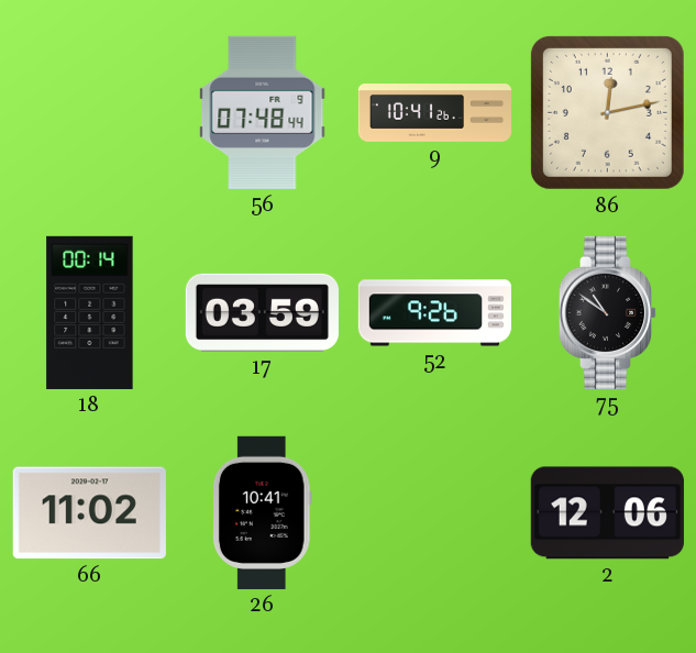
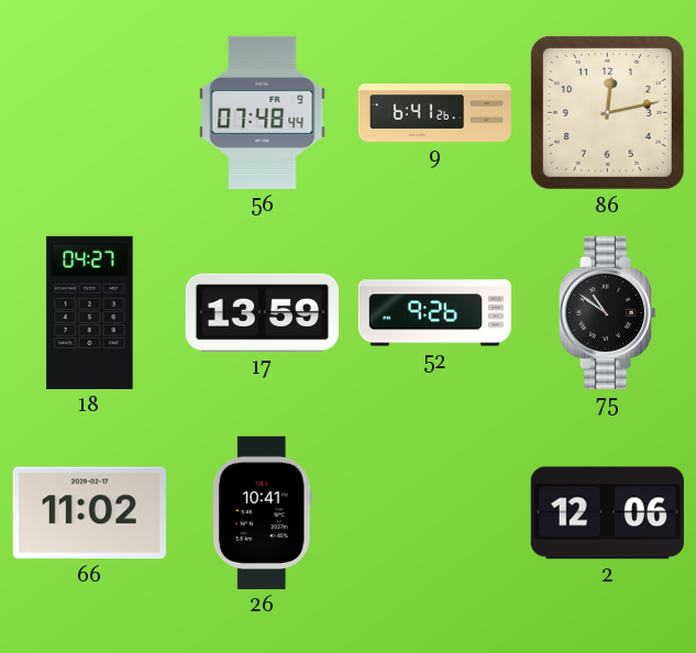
9: 10:41 -> 6:41
18: 00:14 -> 04:27
17: 03:59 -> 13:59
